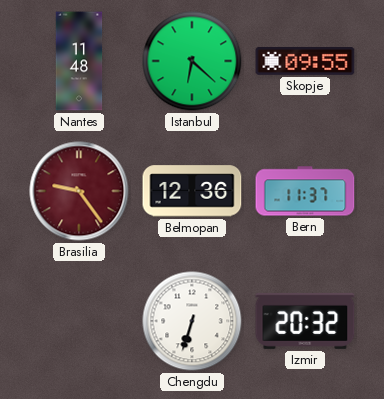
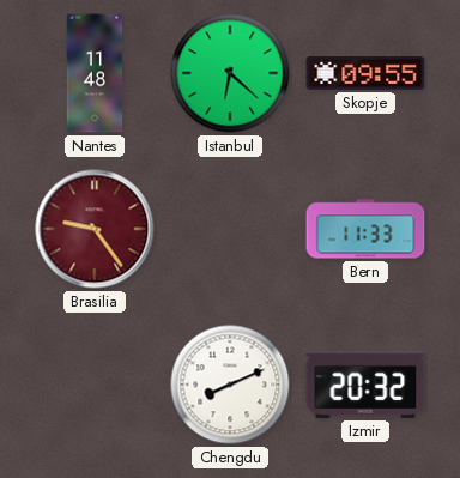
Belmopan: 12:36 -> none
Bern: 11:37 -> 11:33
Chengdu: 6:33 -> 8:11
